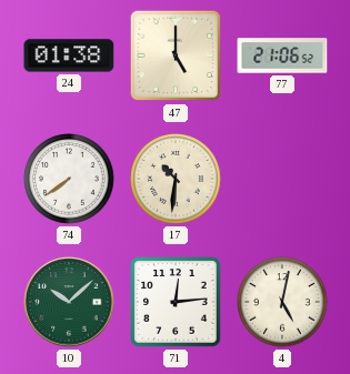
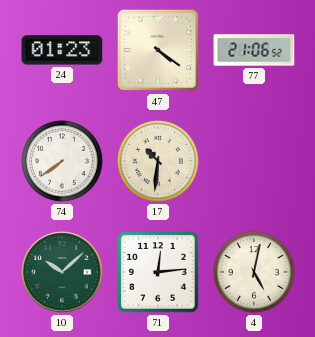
24: 01:38 -> 01:23
47: 5:00 -> 4:21
